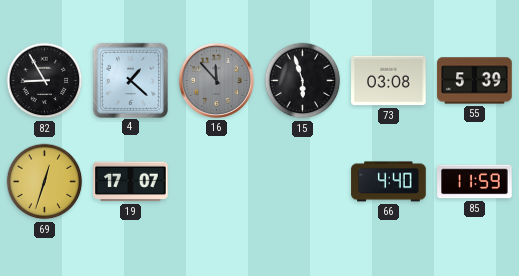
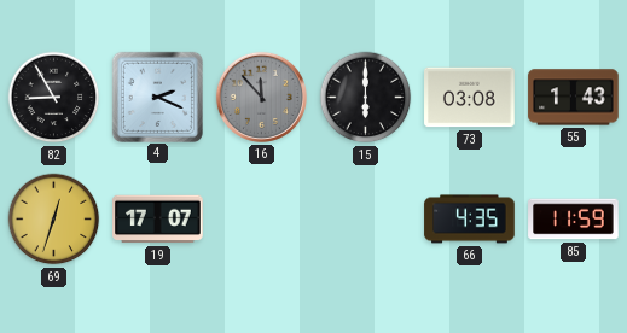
4: 1:22 -> 2:19
15: 5:57 -> 6:00
55: 5:39 -> 1:43
66: 4:40 -> 4:35
